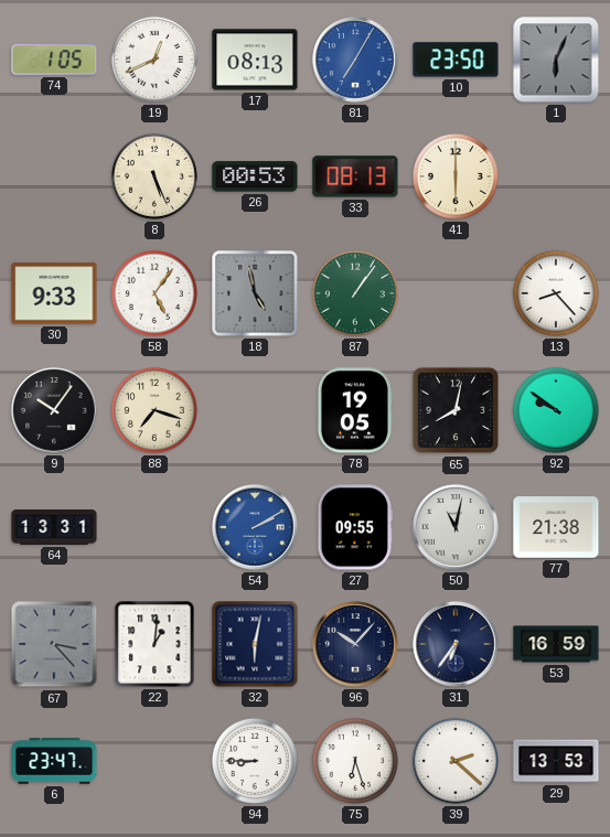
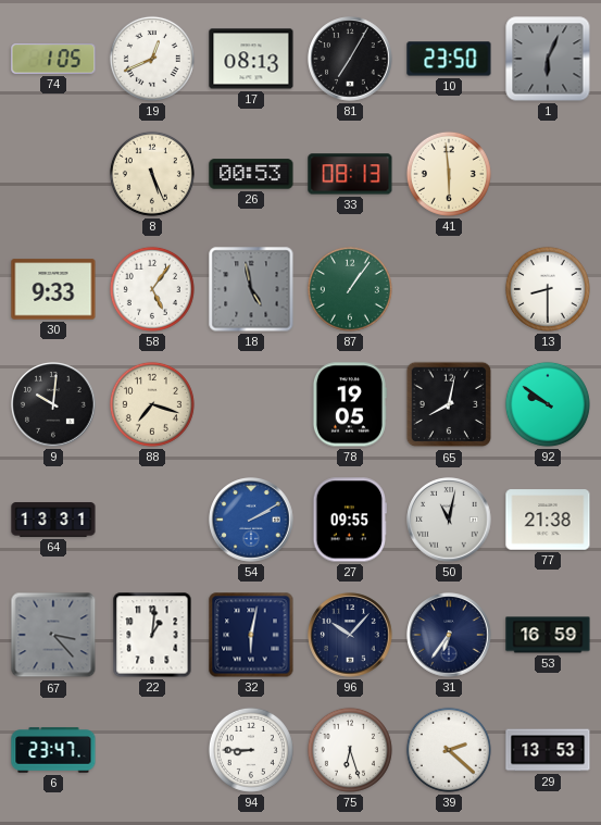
81 dial: blue -> black
41: 6:00 -> 5:59
13: 8:23 -> 8:30
9: 10:06 -> 10:01
